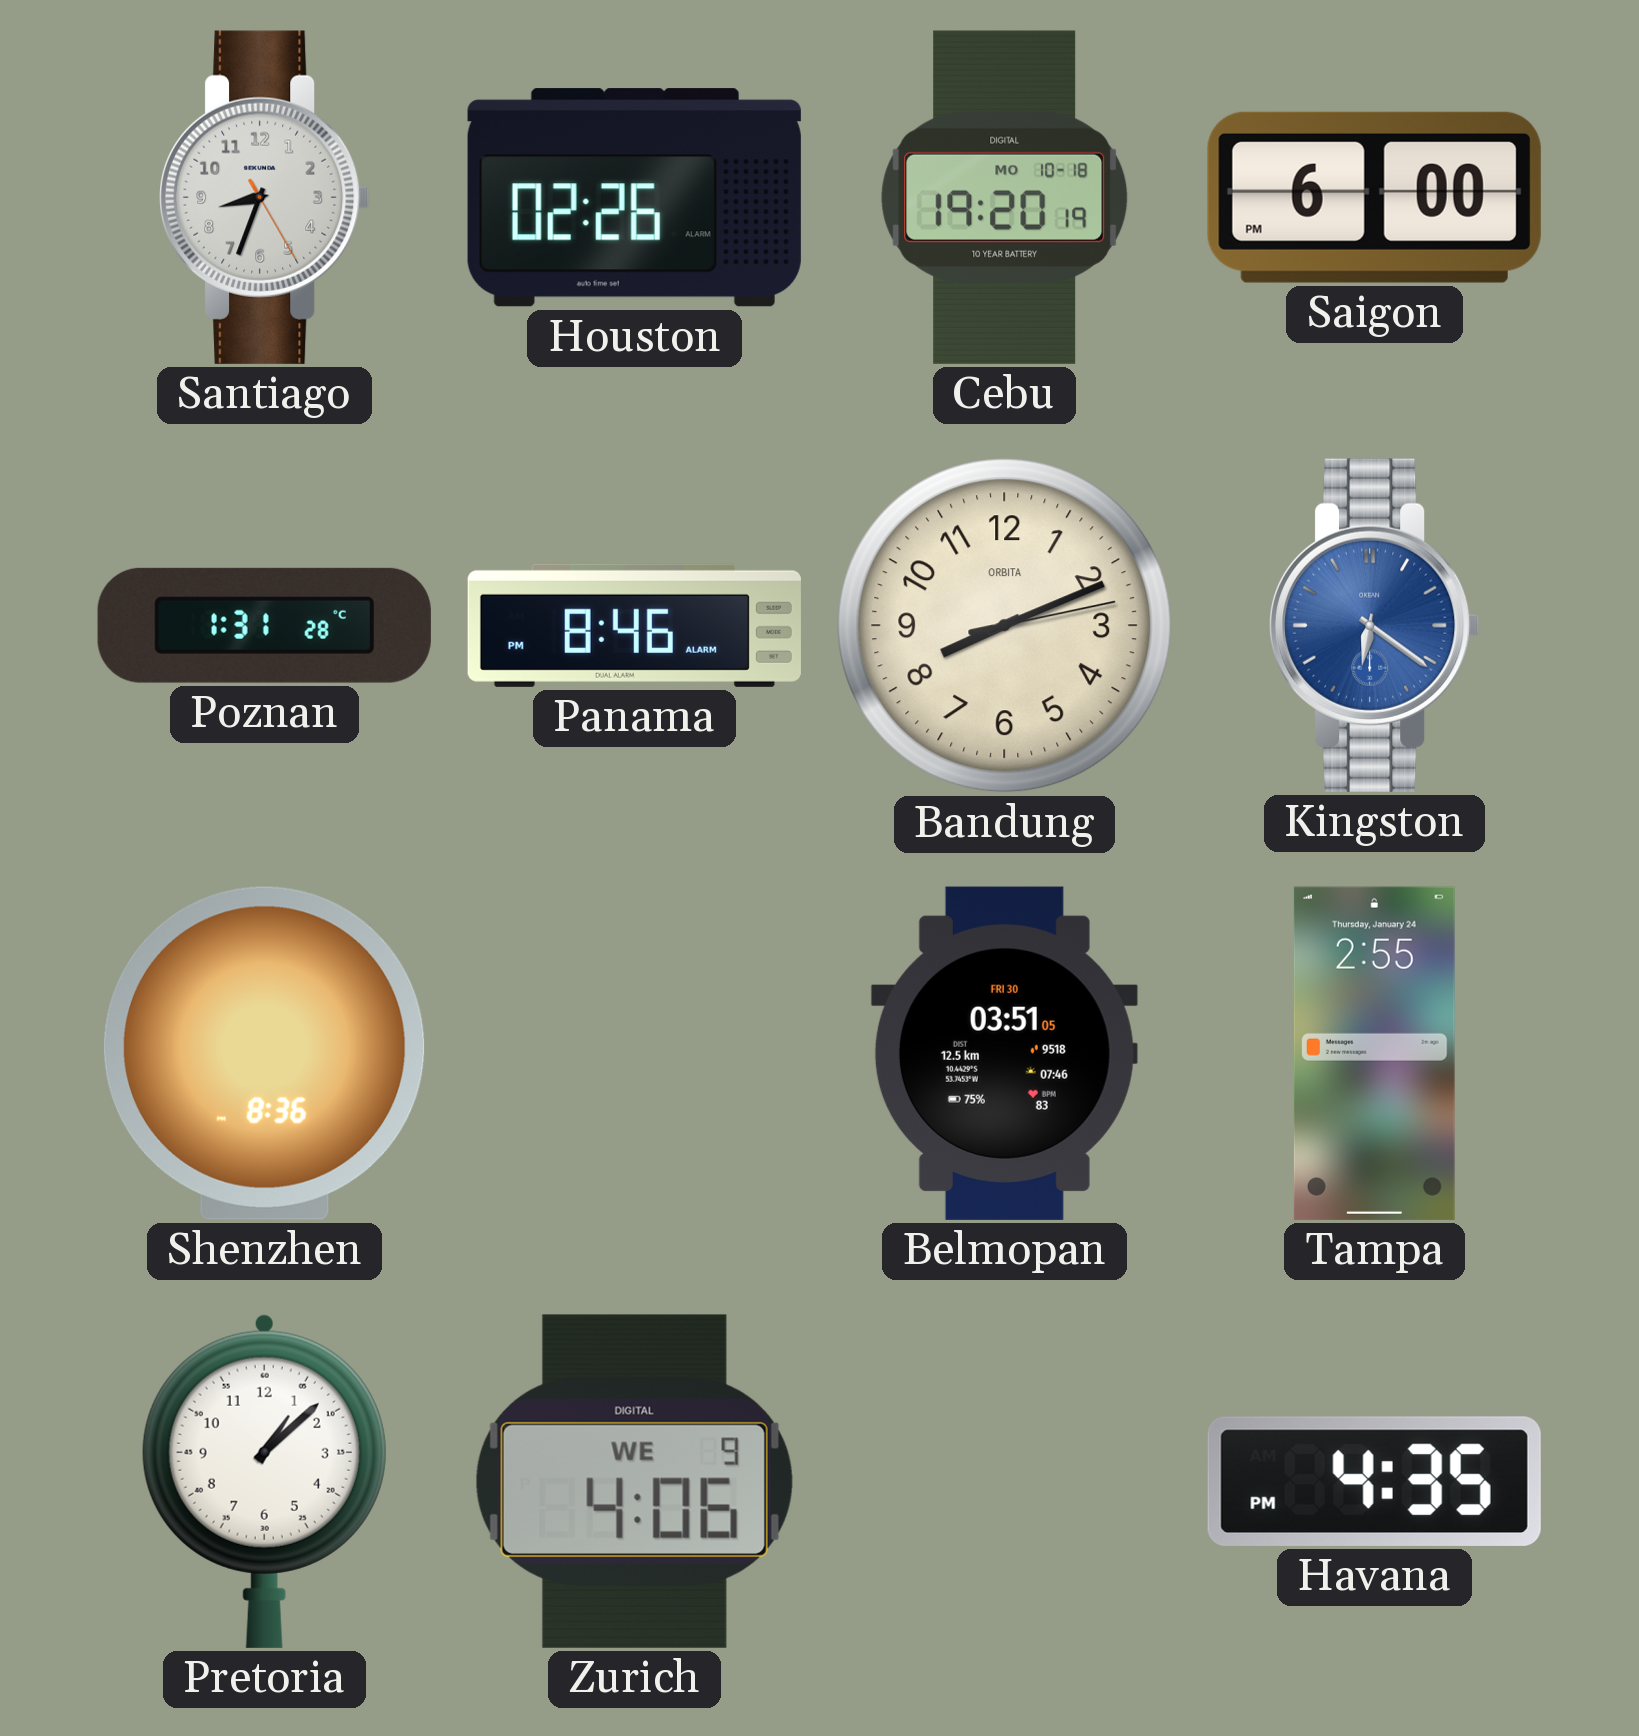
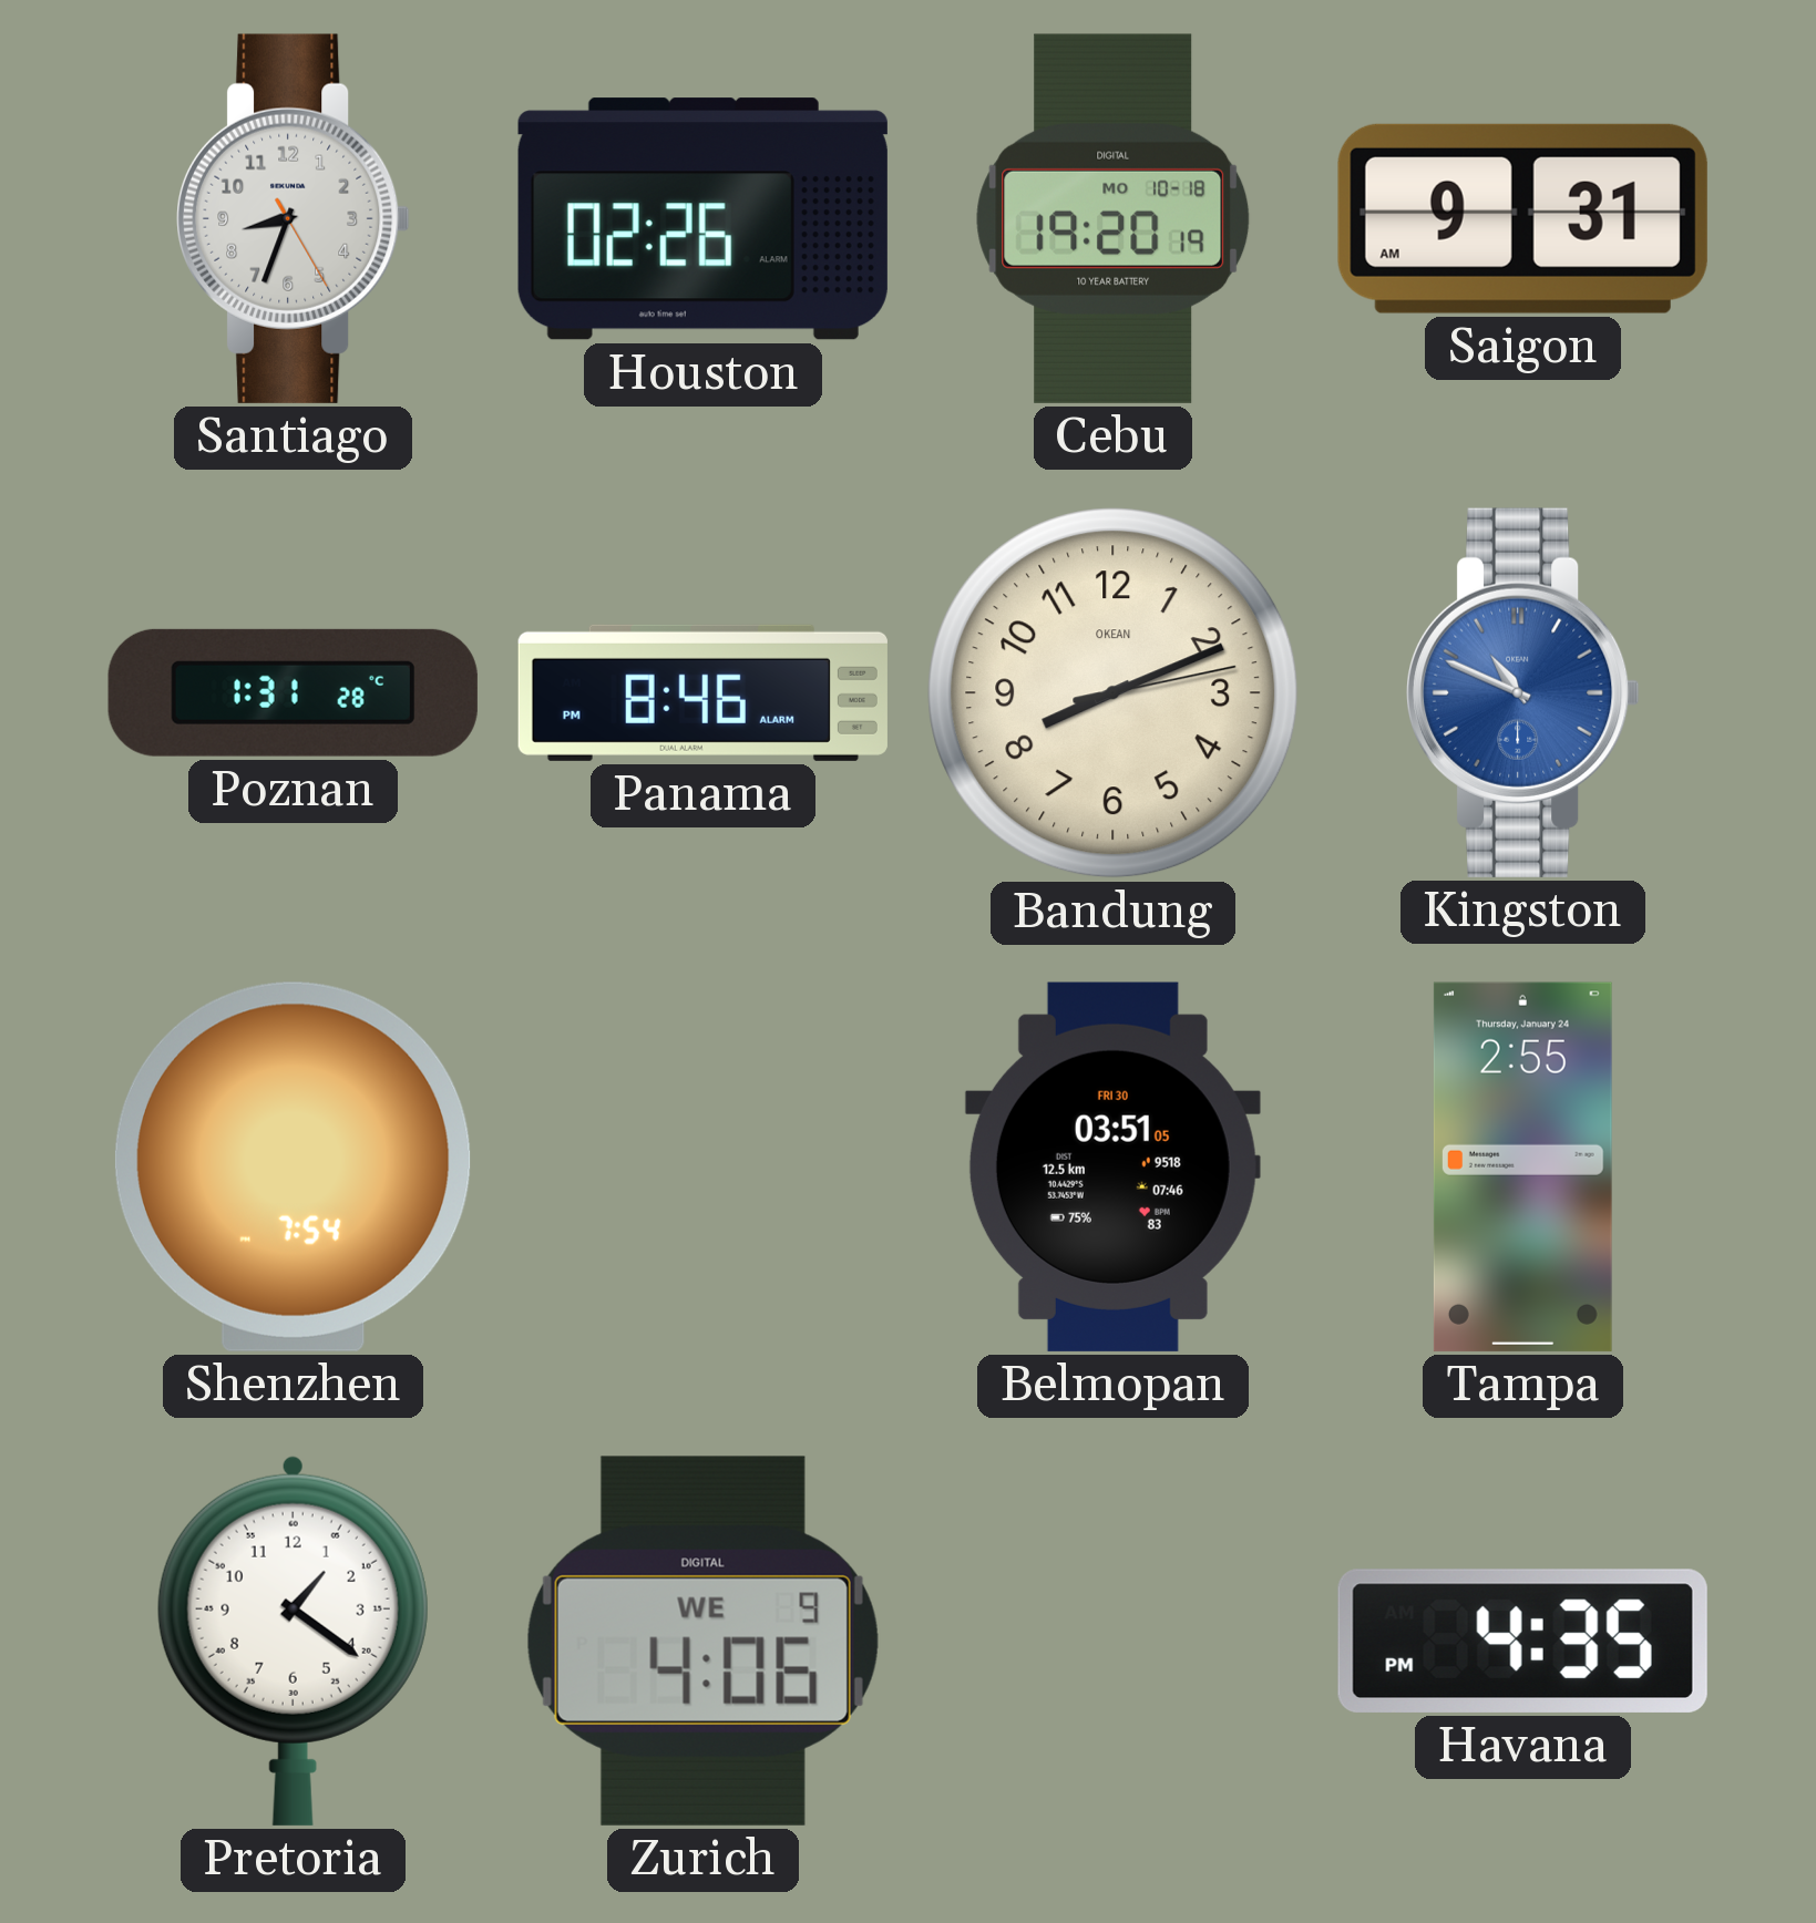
Saigon: 6:00 -> 9:31
Bandung brand: ORBITA -> OKEAN
Kingston: 6:21 -> 10:49
Shenzhen: 8:36 -> 7:54
Pretoria: 1:08 -> 1:21
